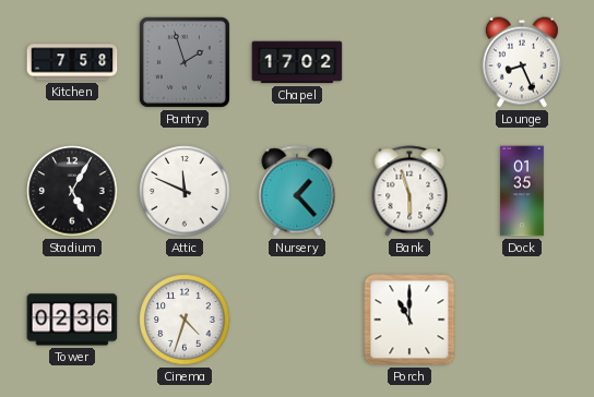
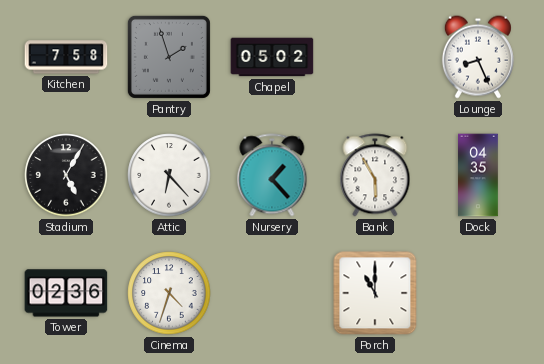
Chapel: 17:02 -> 05:02
Attic: 11:49 -> 6:23
Bank: 5:57 -> 5:55
Dock: 01:35 -> 04:35
